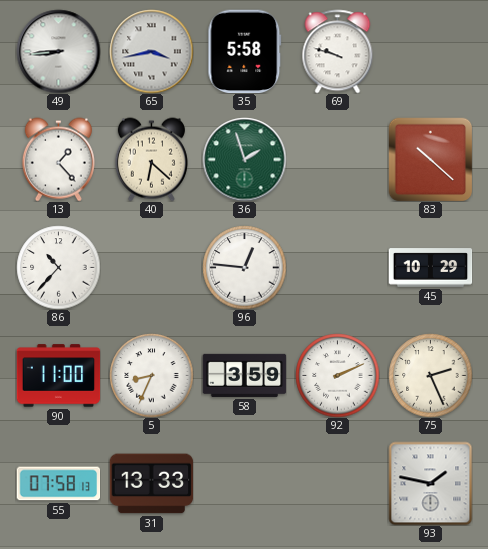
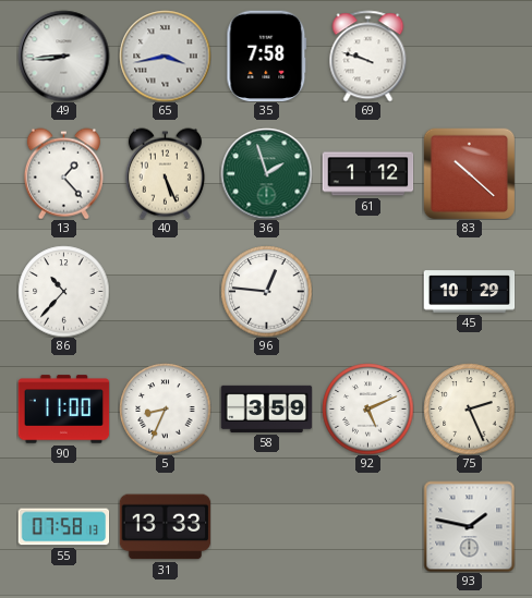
35: 5:58 -> 7:58
40: 6:22 -> 5:26
61: none -> 1:12
92: 2:11 -> 5:11
